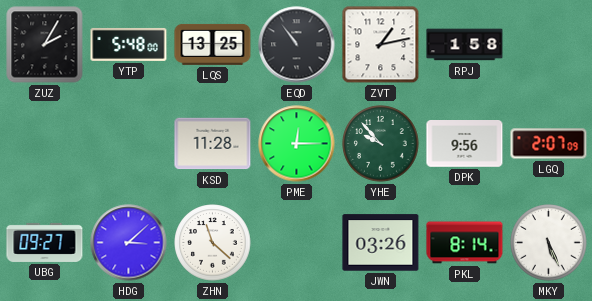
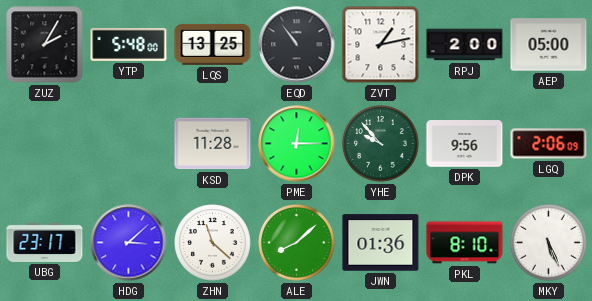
RPJ: 1:58 -> 2:00
AEP: none -> 05:00
LGQ: 2:07 -> 2:06
UBG: 09:27 -> 23:17
ALE: none -> 8:08
JWN: 03:26 -> 01:36
PKL: 8:14 -> 8:10
